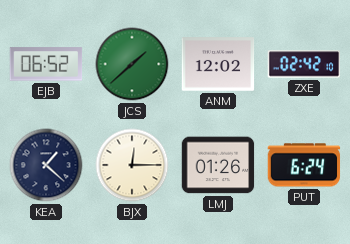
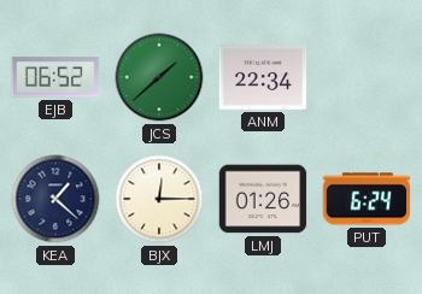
ANM: 12:02 -> 22:34
ZXE: 02:42 -> none
